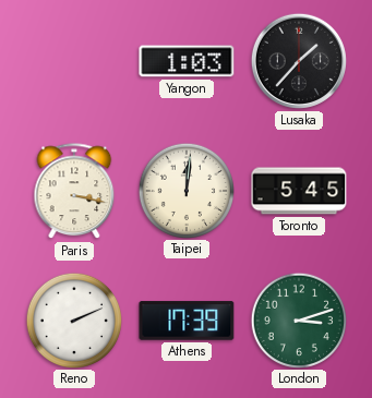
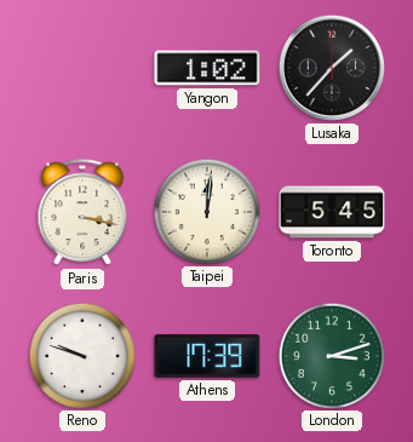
Yangon: 1:03 -> 1:02
Reno: 2:11 -> 9:48
